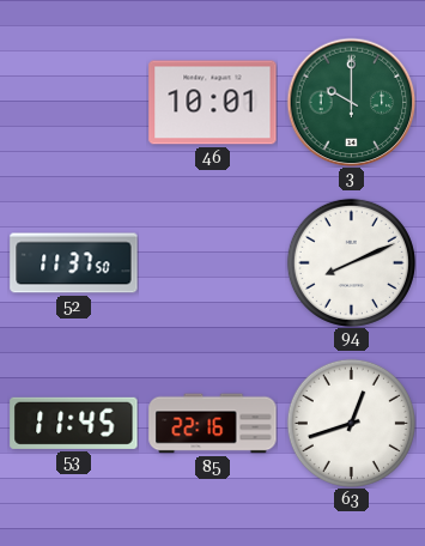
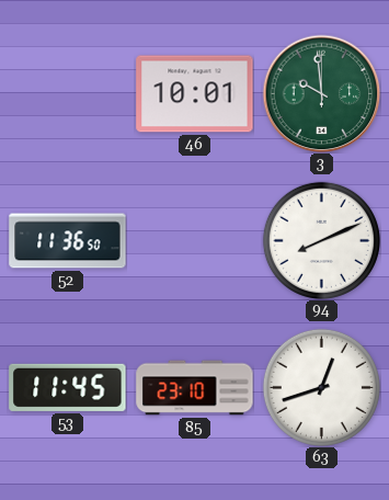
3: 10:00 -> 9:59
52: 11:37 -> 11:36
85: 22:16 -> 23:10
